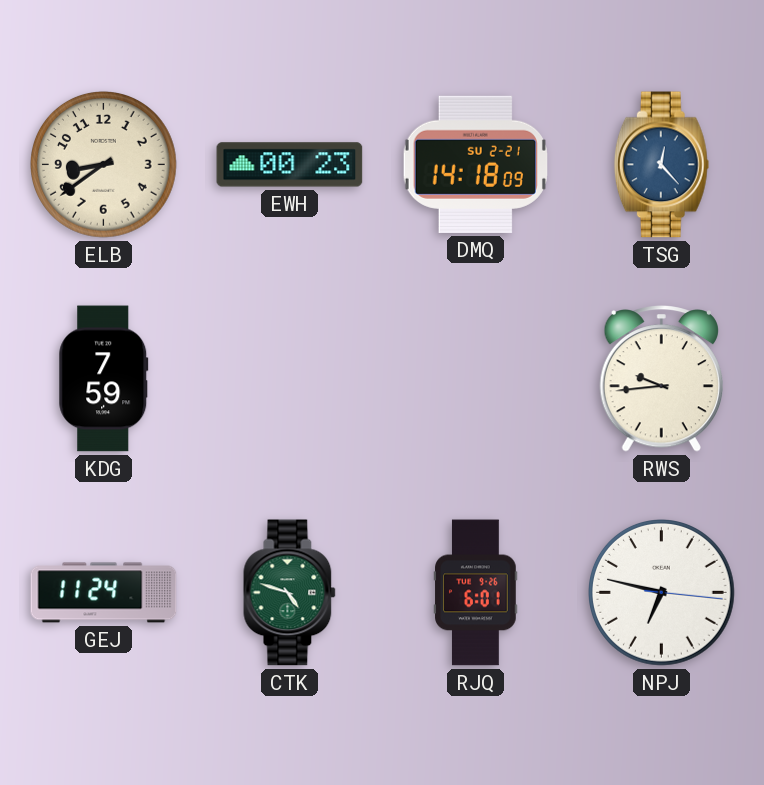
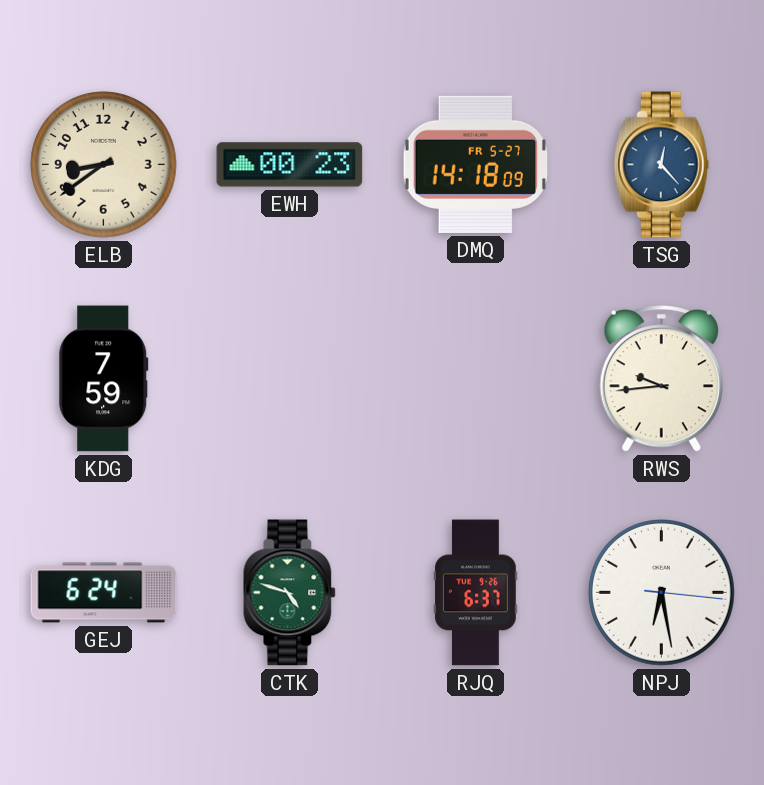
DMQ date: SU 2-21 -> FR 5-27
GEJ: 11:24 -> 6:24
RJQ: 6:01 -> 6:37
NPJ: 6:47 -> 6:28
